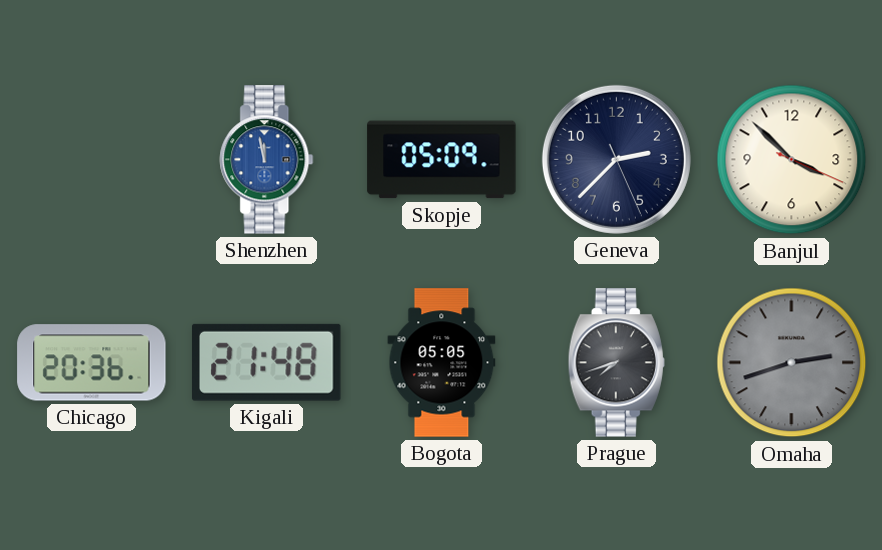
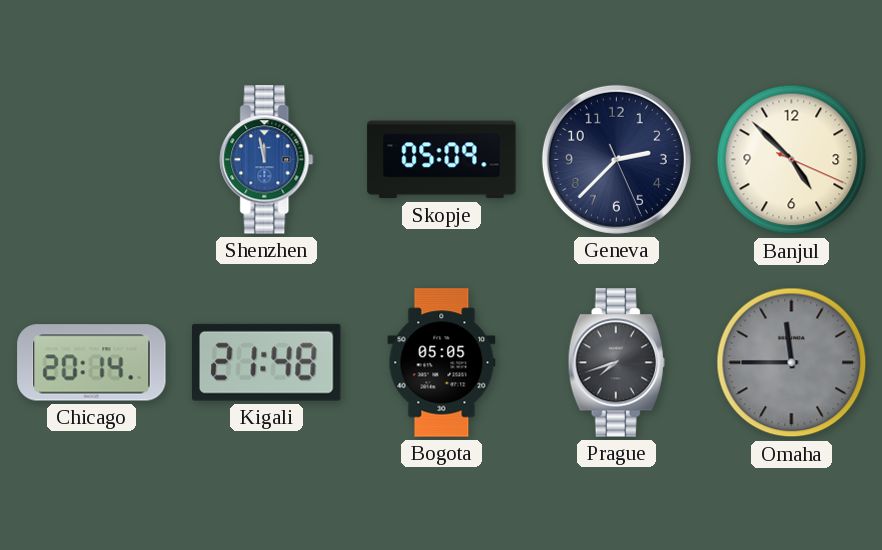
Banjul: 3:52 -> 4:52
Chicago: 20:36 -> 20:14
Omaha: 2:42 -> 11:45
